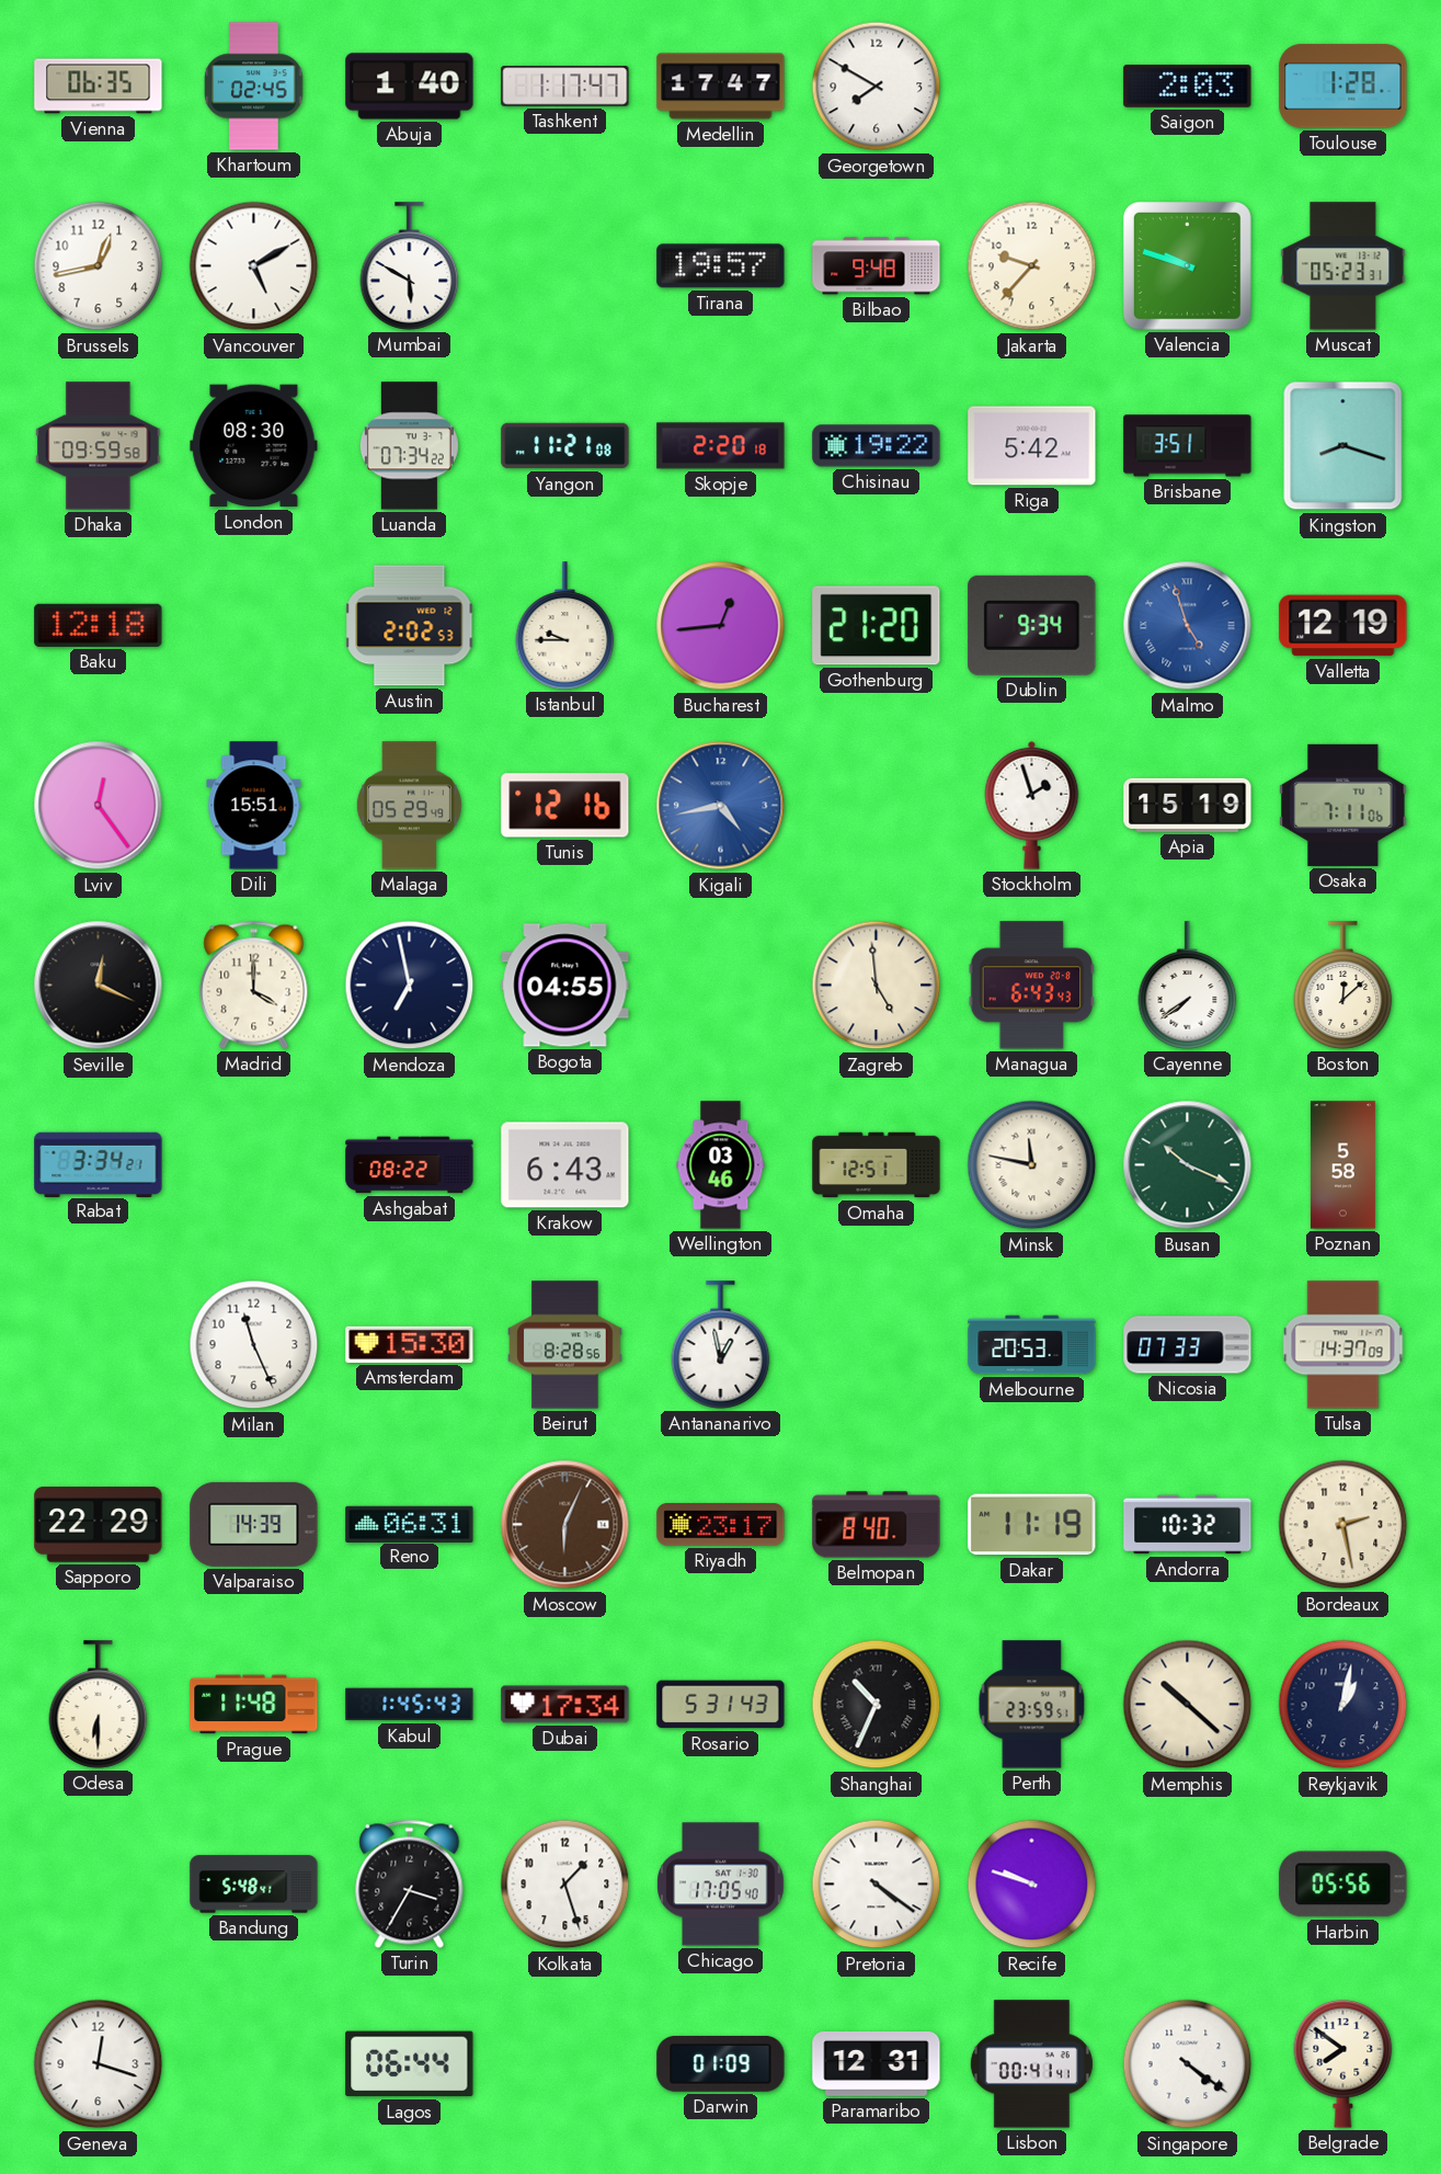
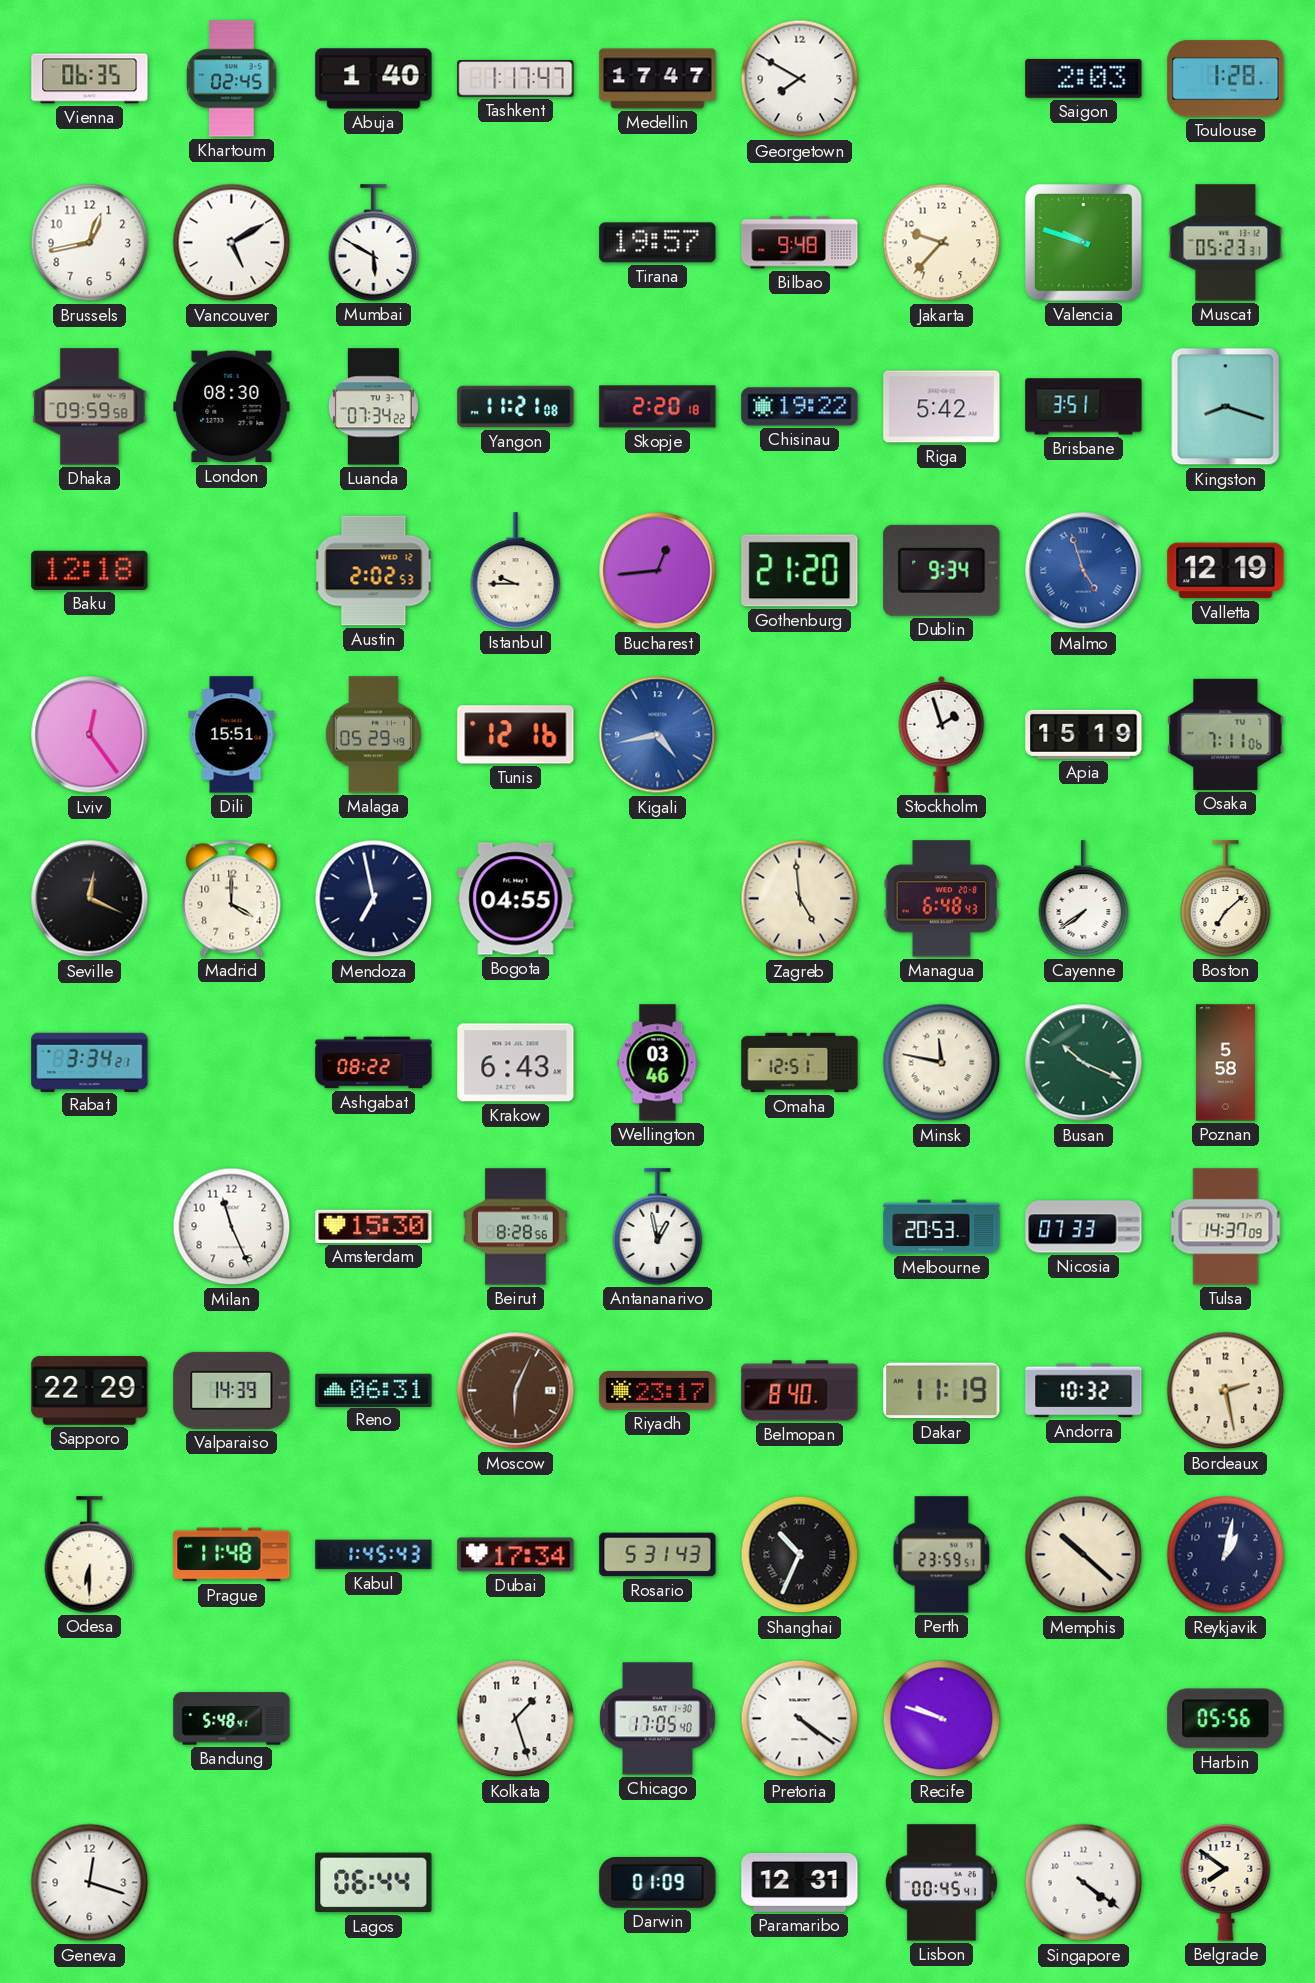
Managua: 6:43 -> 6:48
Boston: 12:08 -> 7:08
Turin: 3:35 -> none
Lisbon: 00:41 -> 00:45
